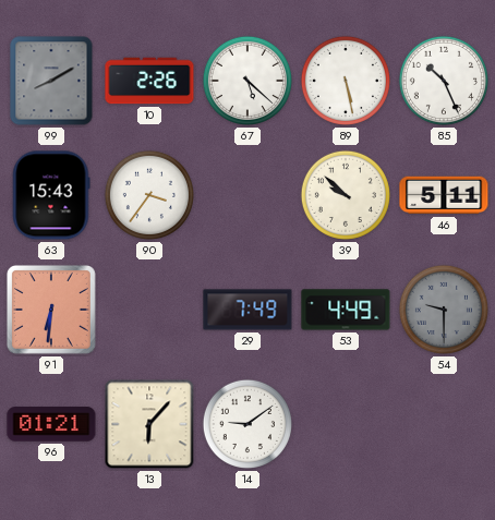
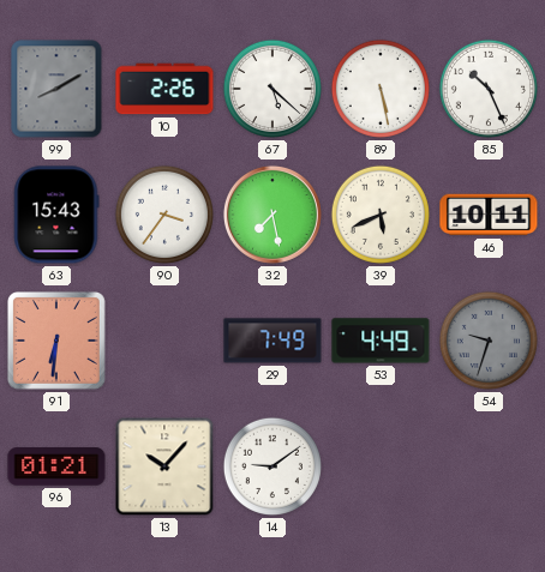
32: none -> 7:28
39: 9:52 -> 5:41
46: 5:11 -> 10:11
54: 9:30 -> 9:33
13: 6:07 -> 10:07
